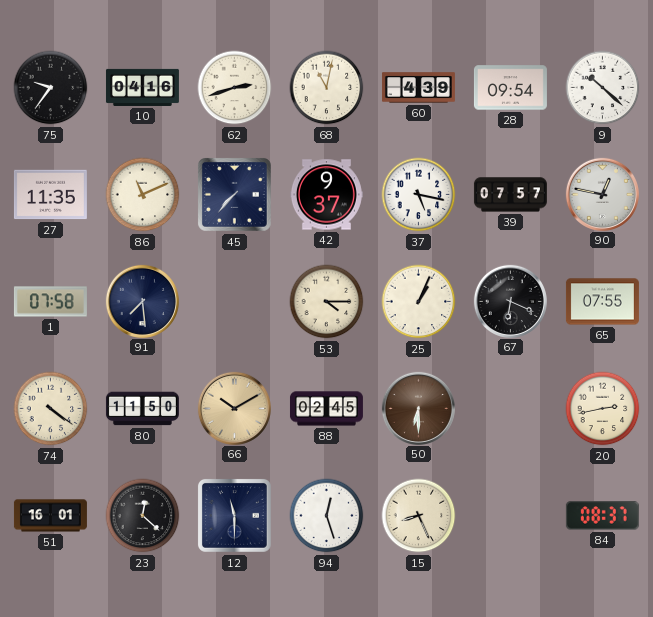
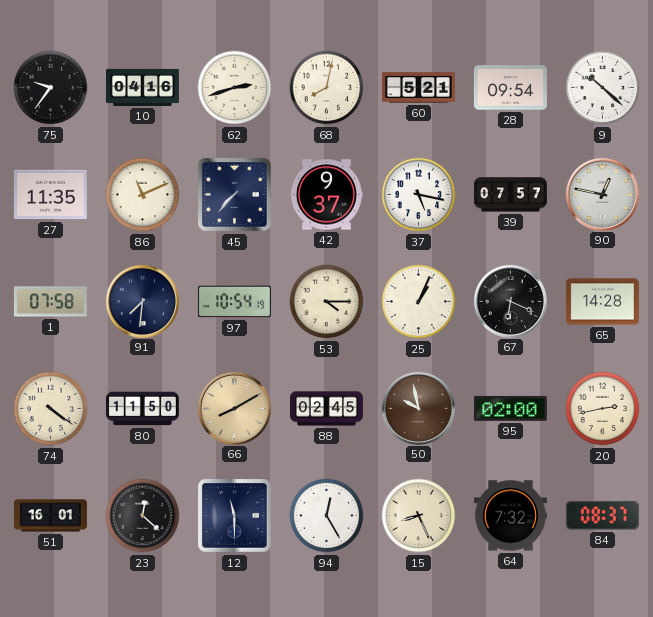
68: 11:02 -> 8:02
60: 4:39 -> 5:21
91: 7:29 -> 7:31
97: none -> 10:54
65: 07:55 -> 14:28
66: 10:10 -> 8:10
50: 6:30 -> 9:58
95: none -> 02:00
94: 12:27 -> 12:25
64: none -> 7:32
